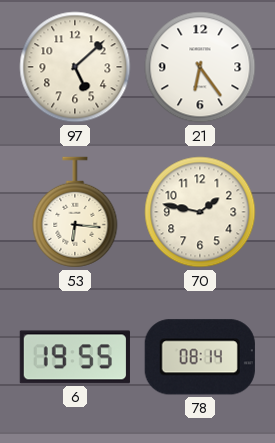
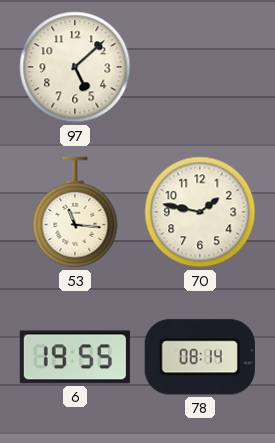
21: 6:24 -> none
53: 6:16 -> 11:16
